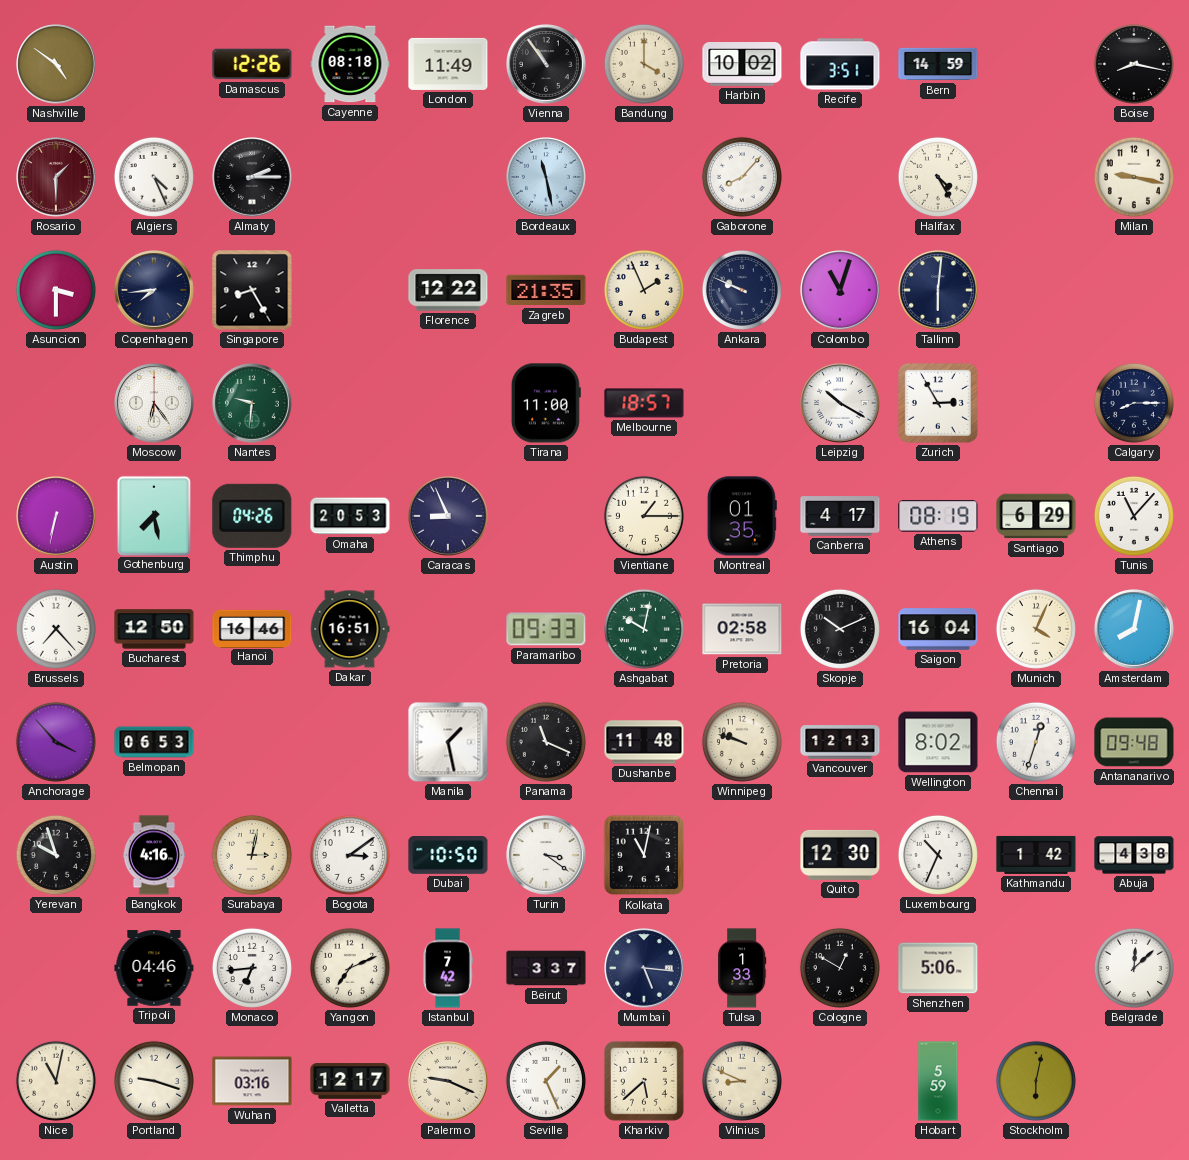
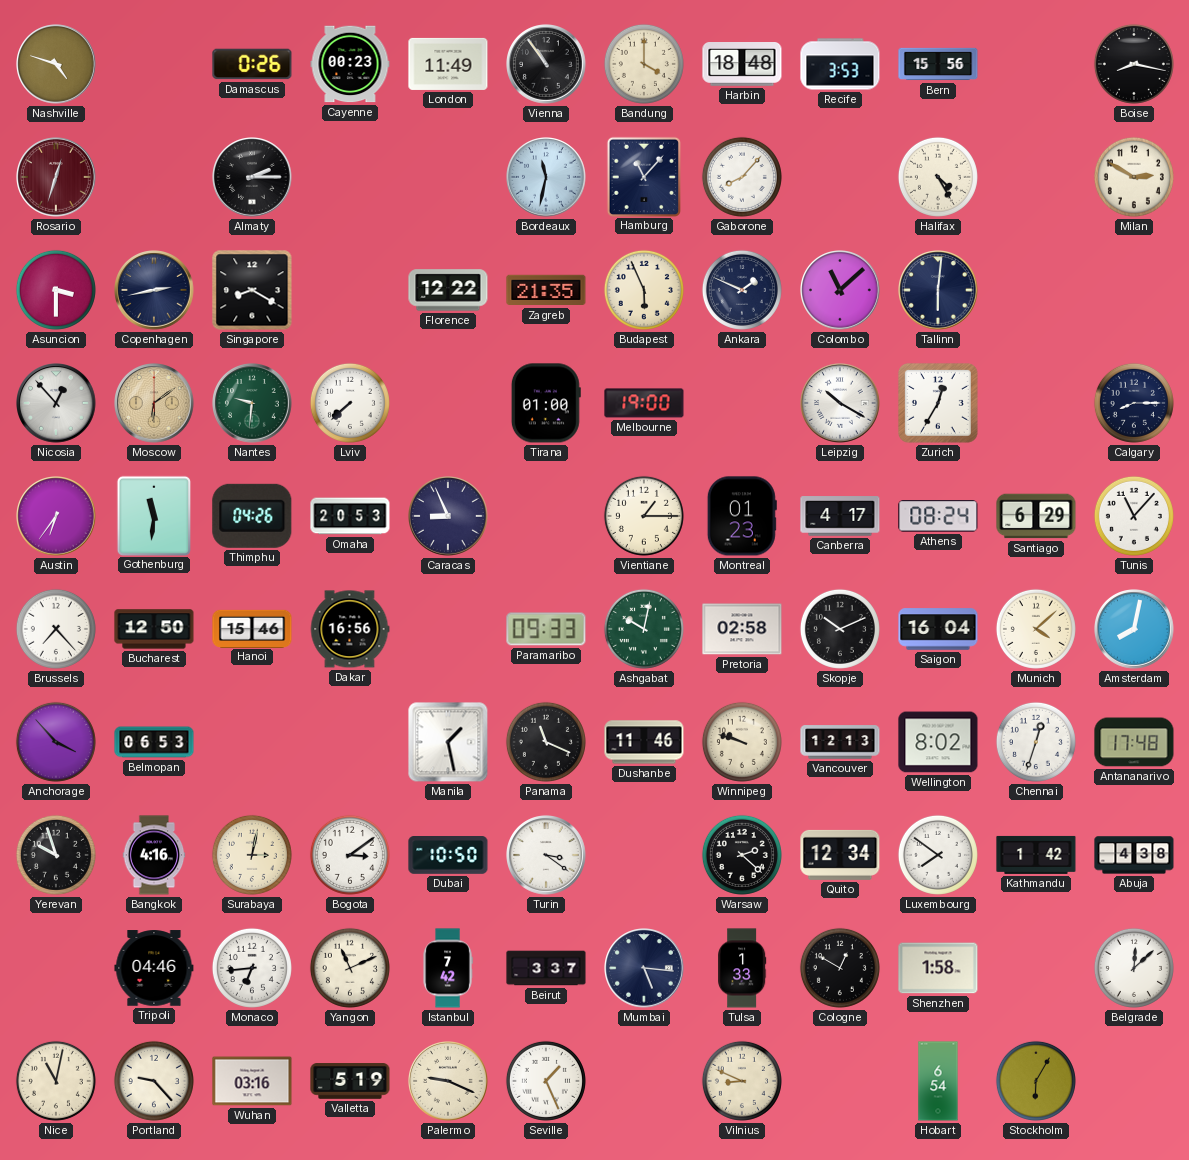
Nashville: 4:51 -> 4:48
Damascus: 12:26 -> 0:26
Cayenne: 08:18 -> 00:23
Harbin: 10:02 -> 18:48
Recife: 3:51 -> 3:53
Bern: 14:59 -> 15:56
Rosario: 1:30 -> 12:33
Algiers: 4:26 -> none
Bordeaux: 11:28 -> 11:32
Hamburg: none -> 11:07
Milan: 9:17 -> 2:50
Copenhagen: 7:44 -> 2:43
Singapore: 8:25 -> 8:20
Budapest: 1:56 -> 5:56
Ankara: 9:49 -> 1:49
Colombo: 11:03 -> 11:08
Nicosia: none -> 12:53
Moscow: 6:24 -> 6:09
Moscow dial: white -> champagne
Lviv: none -> 7:38
Tirana: 11:00 -> 01:00
Melbourne: 18:57 -> 19:00
Zurich: 2:55 -> 12:35
Austin: 6:32 -> 6:36
Gothenburg: 7:28 -> 11:31
Montreal: 01:35 -> 01:23
Athens: 08:19 -> 08:24
Hanoi: 16:46 -> 15:46
Dakar: 16:51 -> 16:56
Munich: 4:04 -> 4:08
Dushanbe: 11:48 -> 11:46
Antananarivo: 09:48 -> 17:48
Kolkata: 11:02 -> none
Warsaw: none -> 2:22
Quito: 12:30 -> 12:34
Luxembourg: 10:34 -> 7:51
Yangon: 7:11 -> 11:11
Shenzhen: 5:06 -> 1:58
Portland: 9:18 -> 9:23
Valletta: 12:17 -> 5:19
Kharkiv: 5:38 -> none
Hobart: 5:59 -> 6:54
Stockholm: 6:02 -> 6:05
